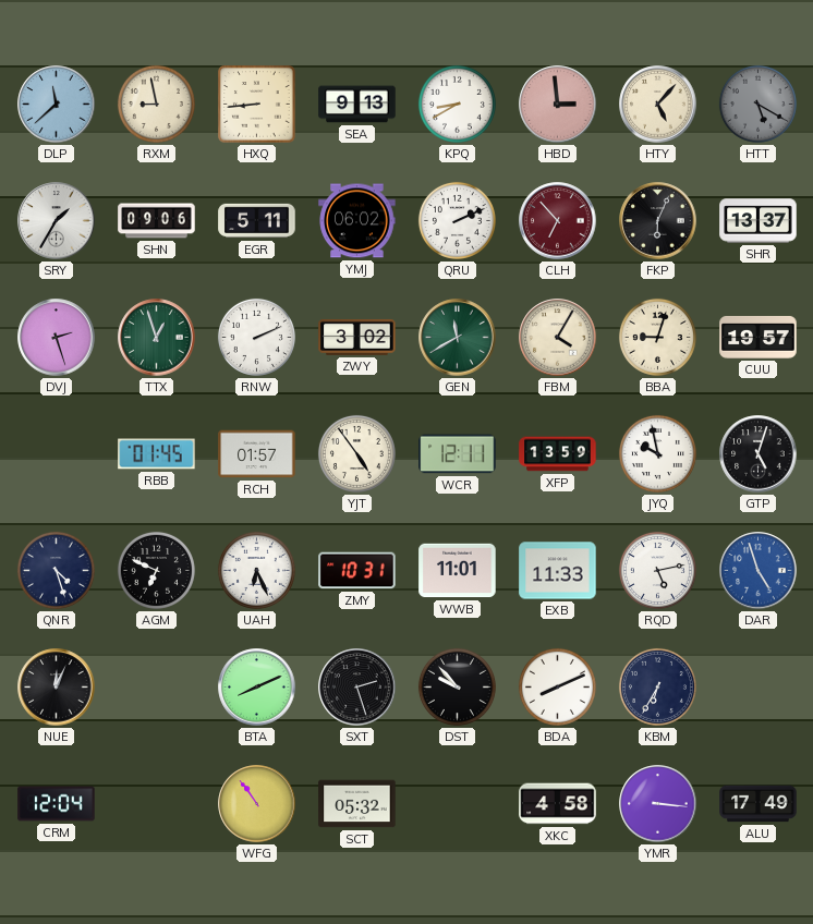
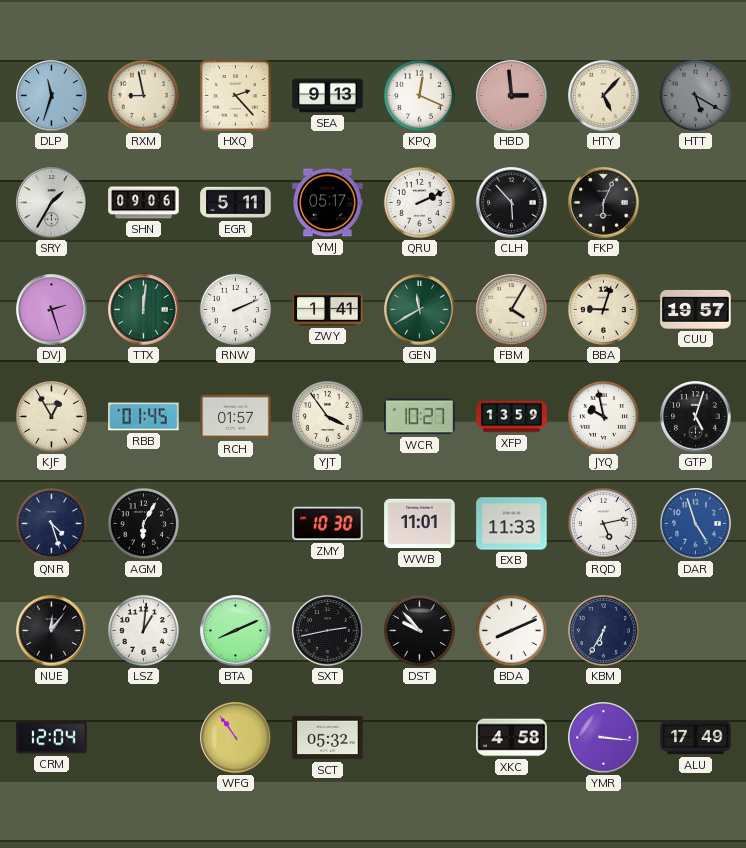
DLP: 11:38 -> 11:33
HXQ: 8:44 -> 2:23
KPQ: 8:40 -> 12:19
YMJ: 06:02 -> 05:17
CLH: 6:53 -> 5:53
CLH dial: burgundy -> black
SHR: 13:37 -> none
TTX: 12:57 -> 12:01
ZWY: 3:02 -> 1:41
KJF: none -> 12:55
YJT: 4:54 -> 3:54
WCR: 12:11 -> 10:27
AGM: 6:49 -> 6:05
UAH: 6:26 -> none
ZMY: 10:31 -> 10:30
NUE: 12:04 -> 12:06
LSZ: none -> 1:01
SXT: 2:27 -> 2:43
